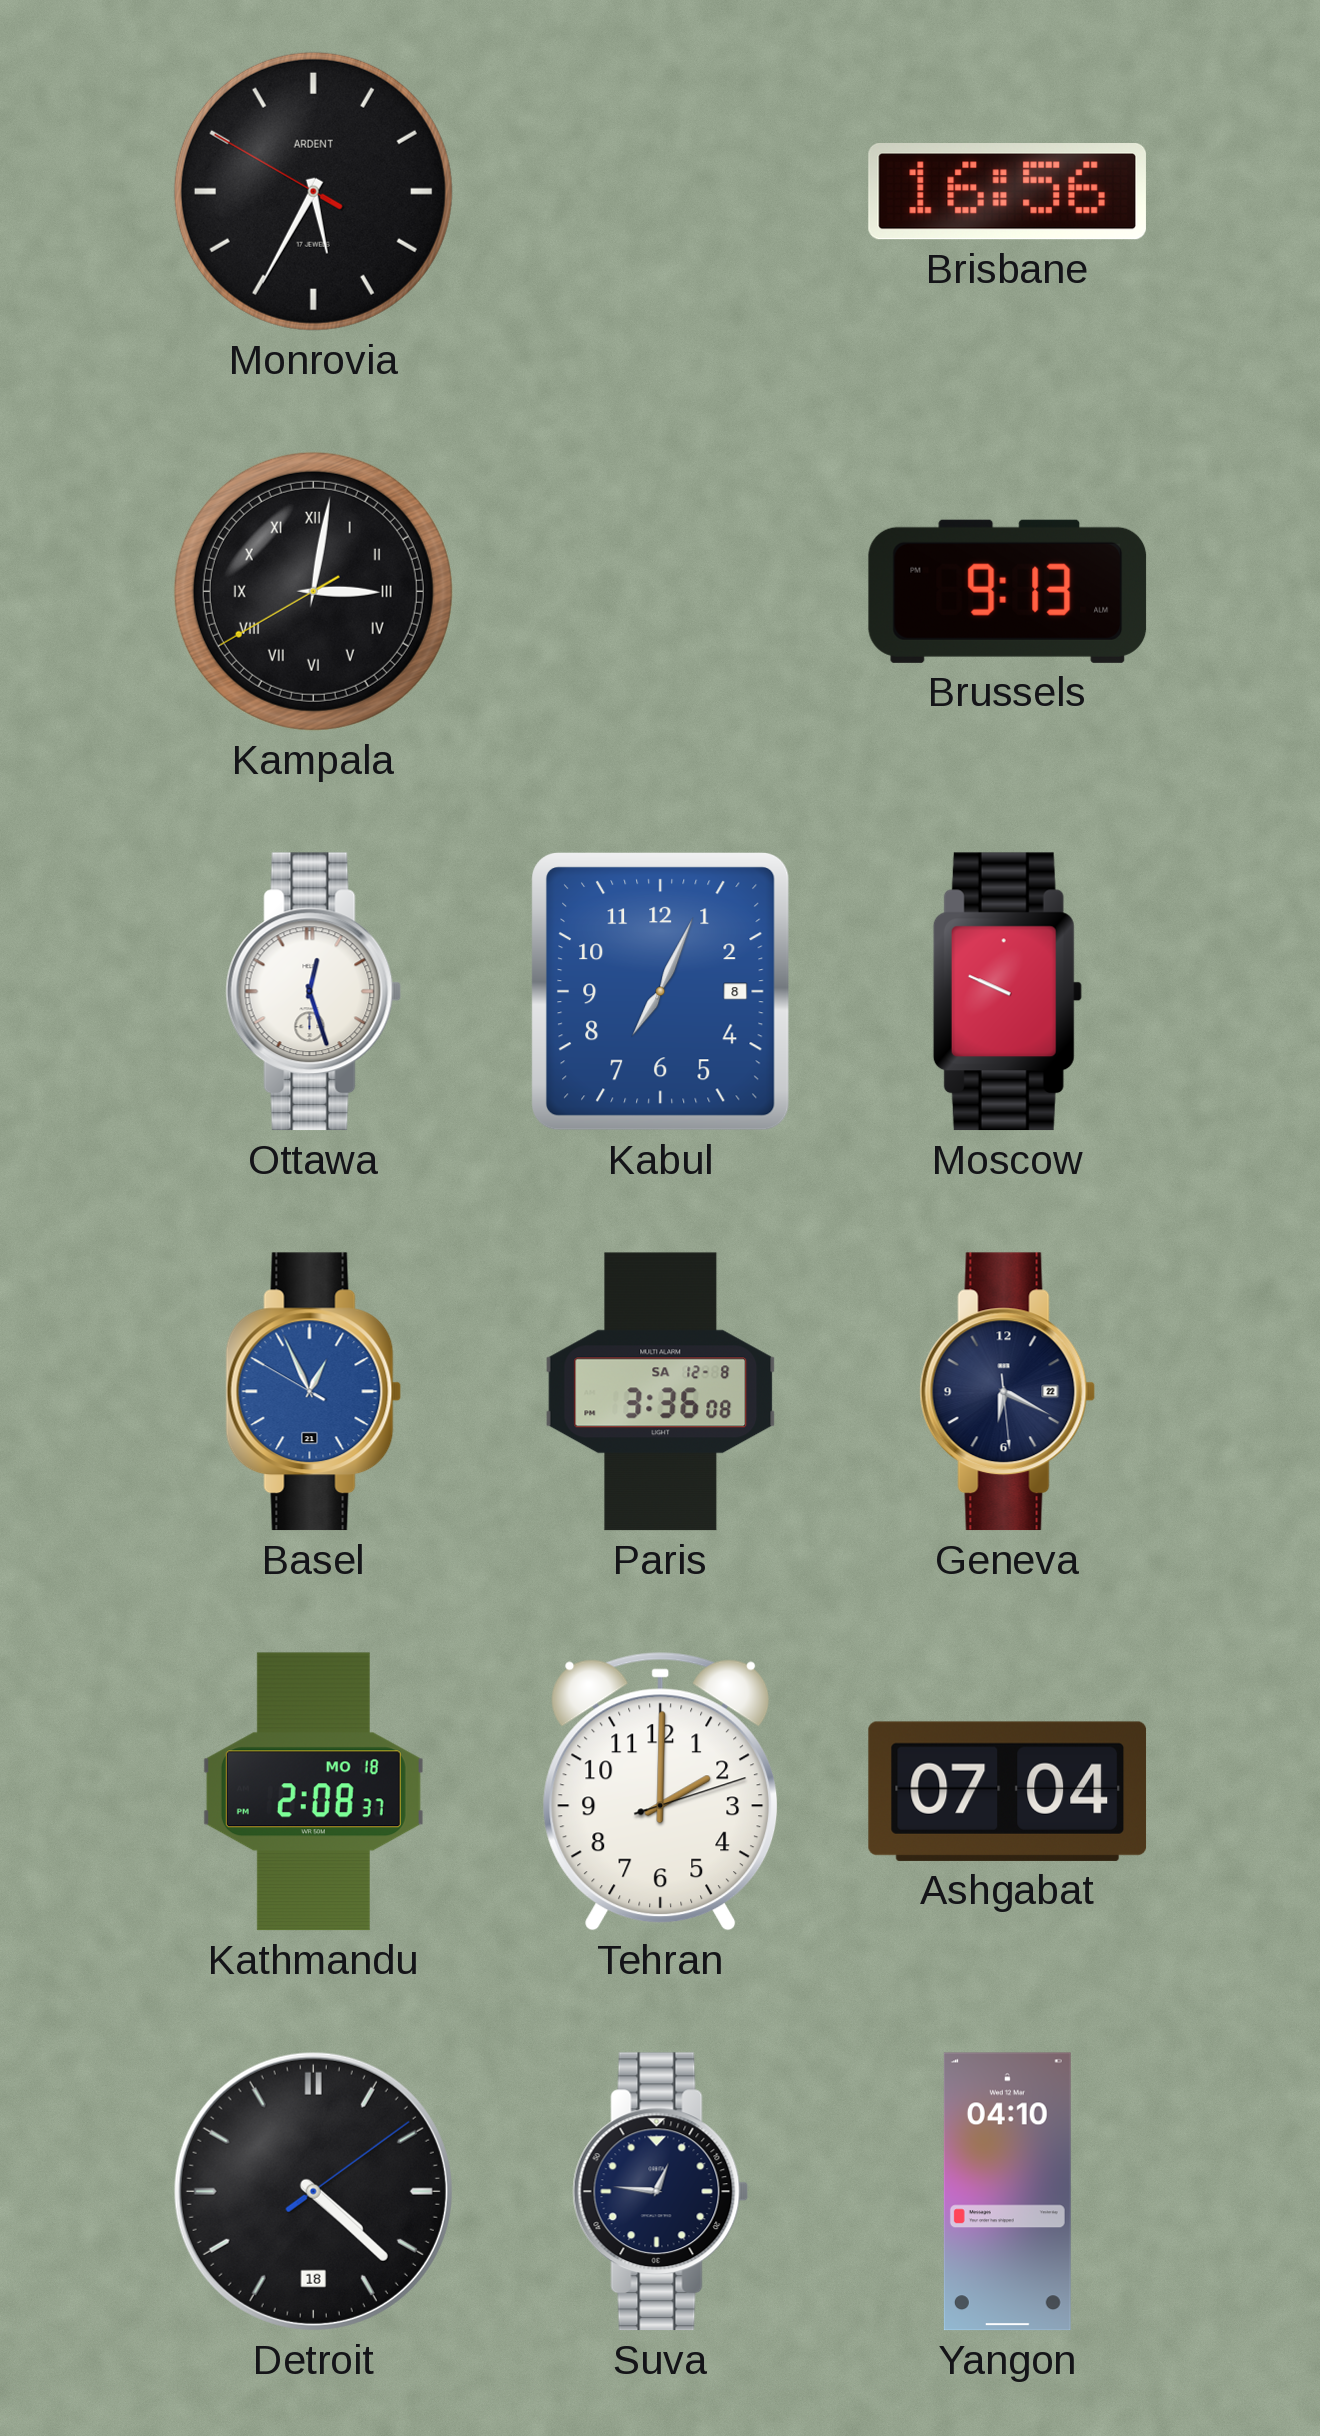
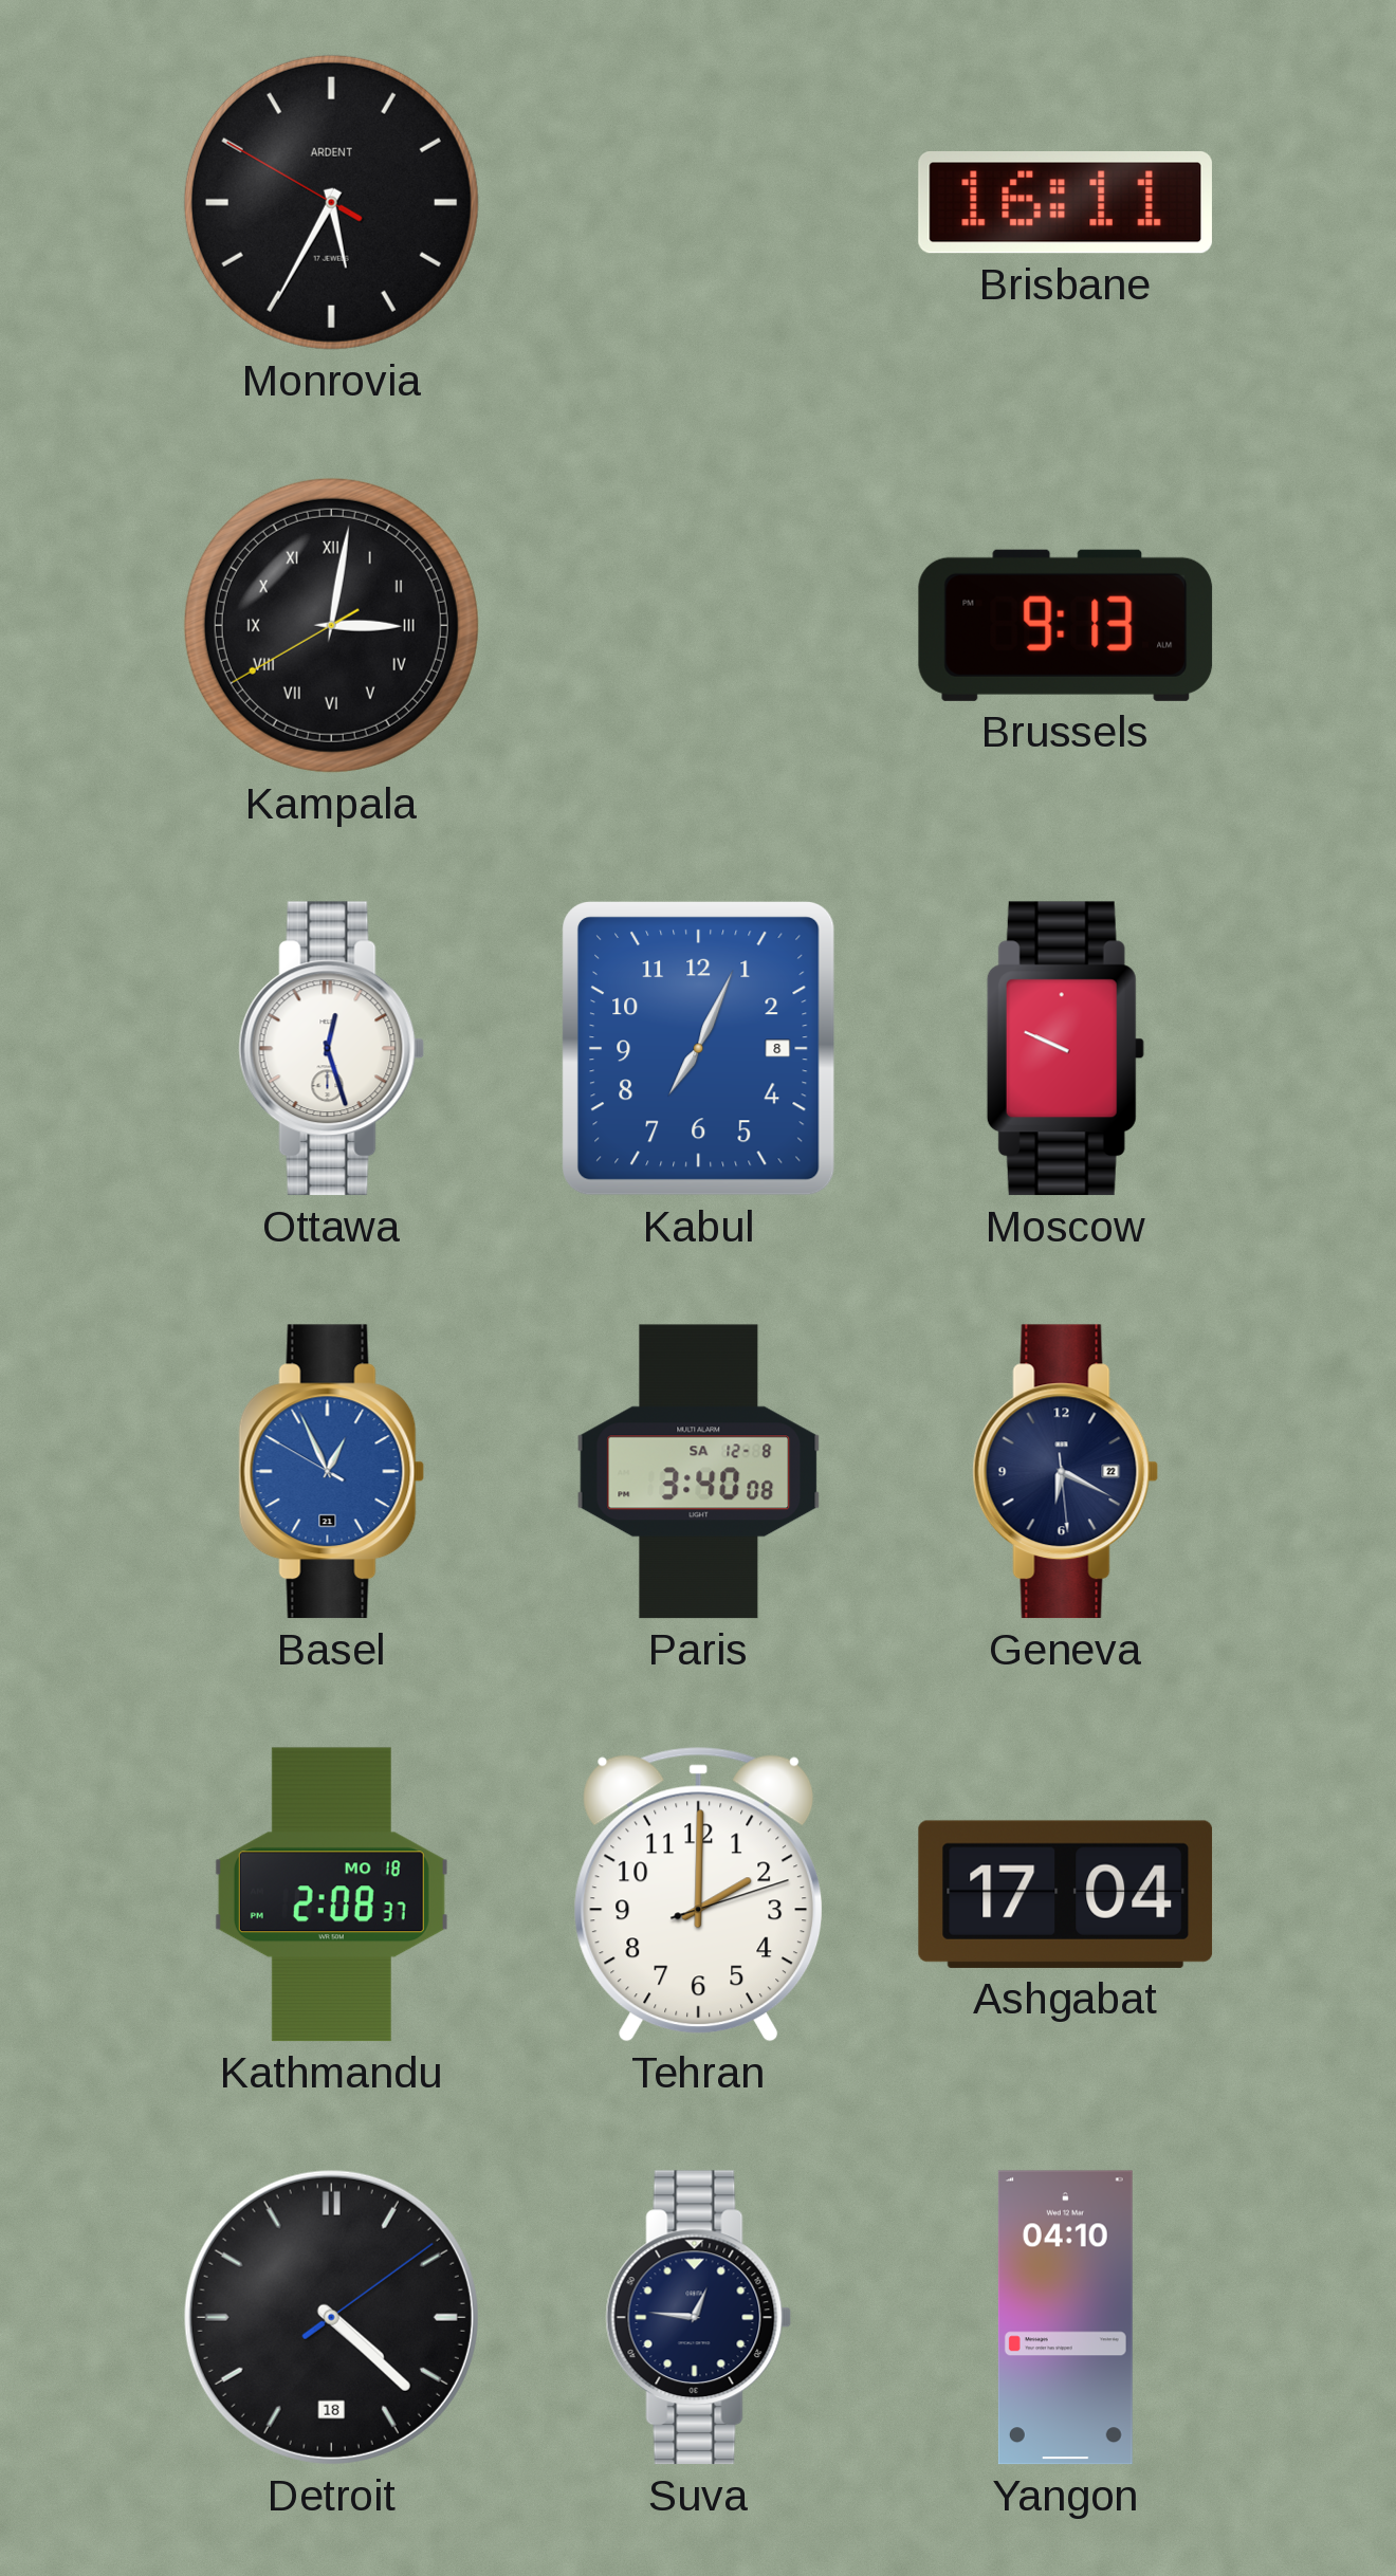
Brisbane: 16:56 -> 16:11
Paris: 3:36 -> 3:40
Ashgabat: 07:04 -> 17:04
